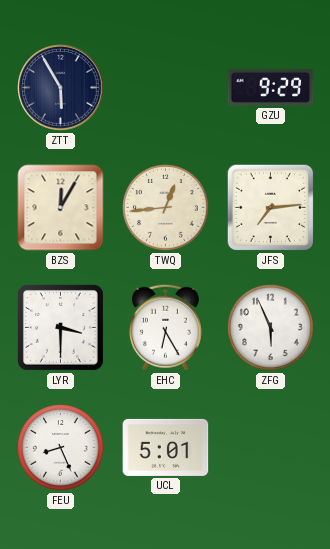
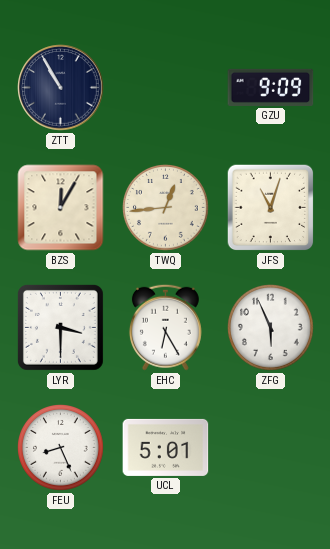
ZTT: 5:55 -> 10:55
GZU: 9:29 -> 9:09
JFS: 7:14 -> 11:03
